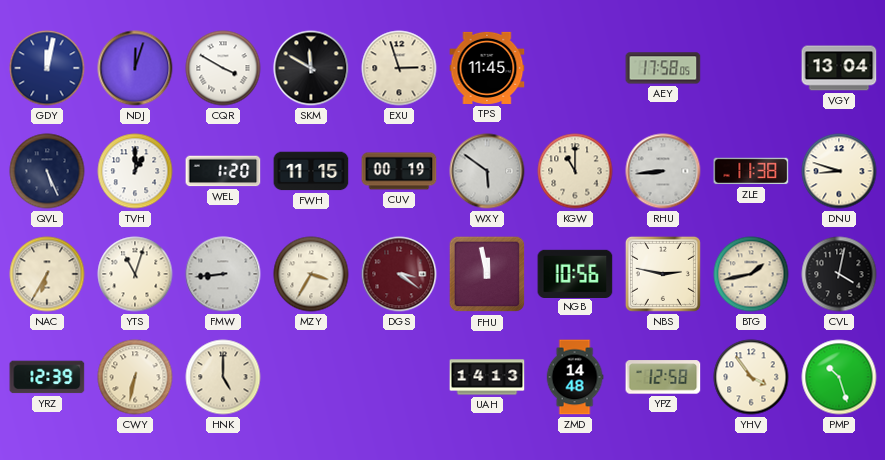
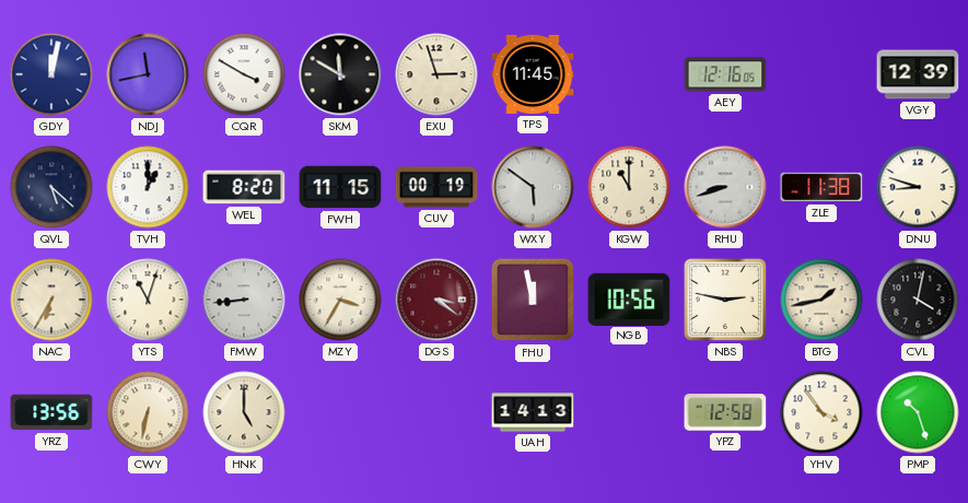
NDJ: 12:03 -> 11:43
AEY: 17:58 -> 12:16
VGY: 13:04 -> 12:39
QVL: 5:26 -> 5:22
WEL: 1:20 -> 8:20
RHU: 8:44 -> 8:42
YRZ: 12:39 -> 13:56
ZMD: 14:48 -> none
